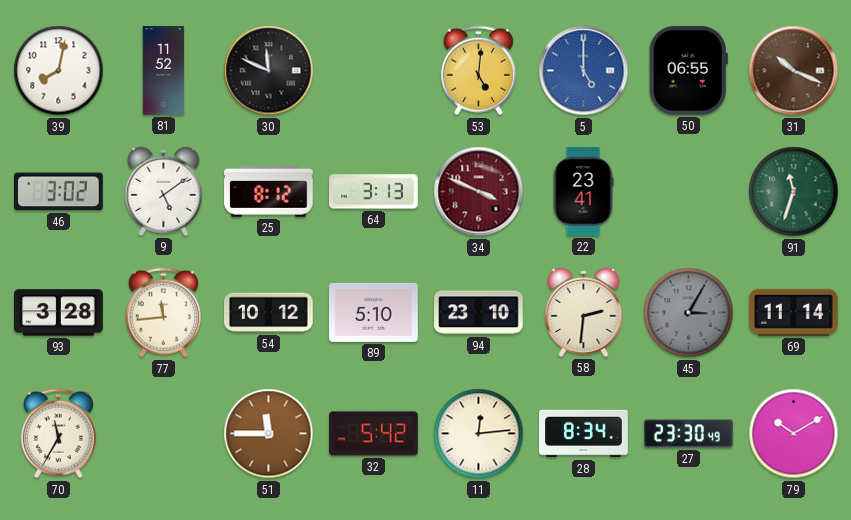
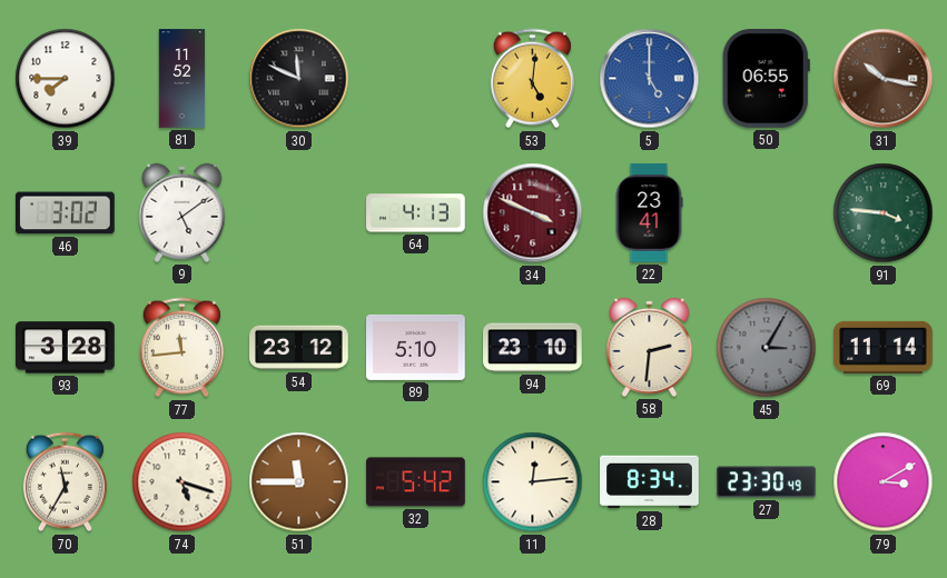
39: 8:02 -> 7:45
31: 10:19 -> 10:17
25: 8:12 -> none
64: 3:13 -> 4:13
91: 11:33 -> 3:46
54: 10:12 -> 23:12
74: none -> 5:18
79: 10:10 -> 3:10
